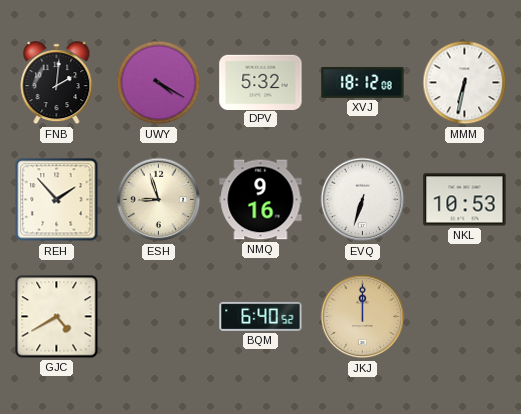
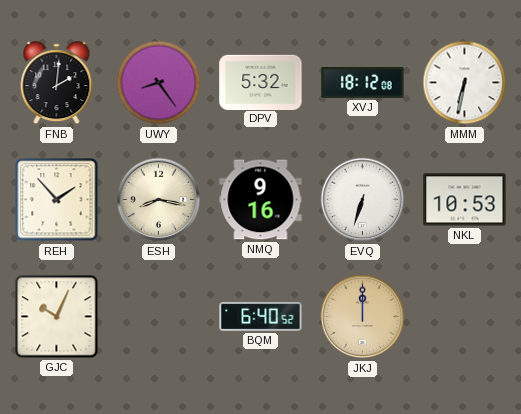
UWY: 4:20 -> 8:24
ESH: 8:57 -> 8:17
GJC: 4:40 -> 10:04
